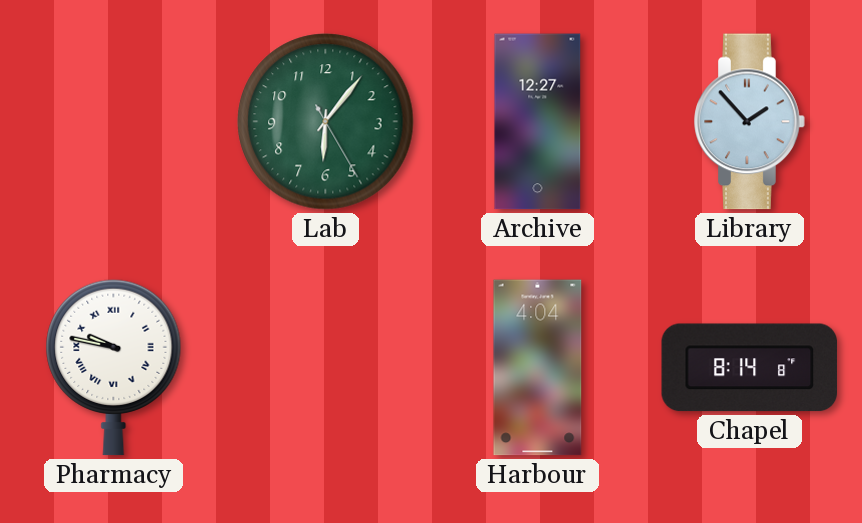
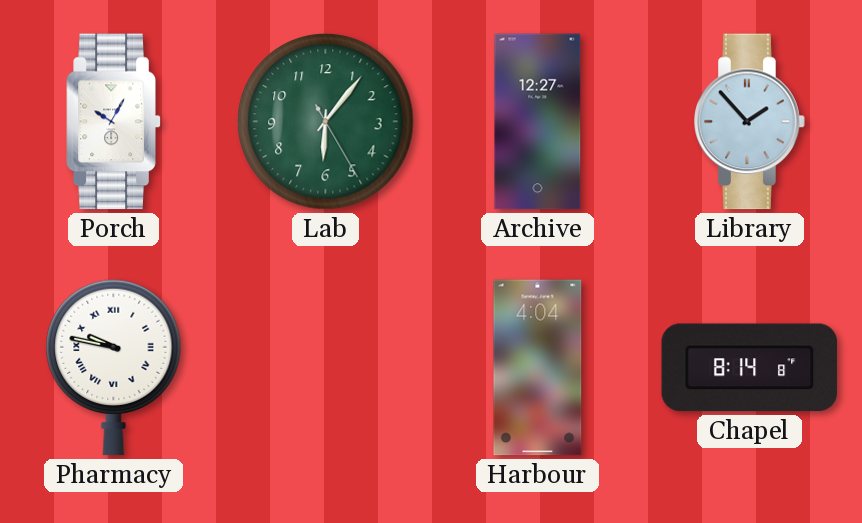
Porch: none -> 10:05
